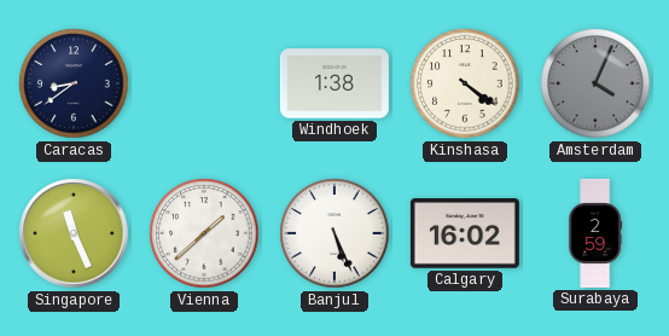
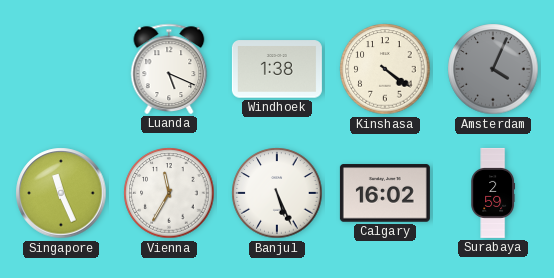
Caracas: 8:39 -> none
Luanda: none -> 5:19
Vienna: 1:38 -> 11:35
